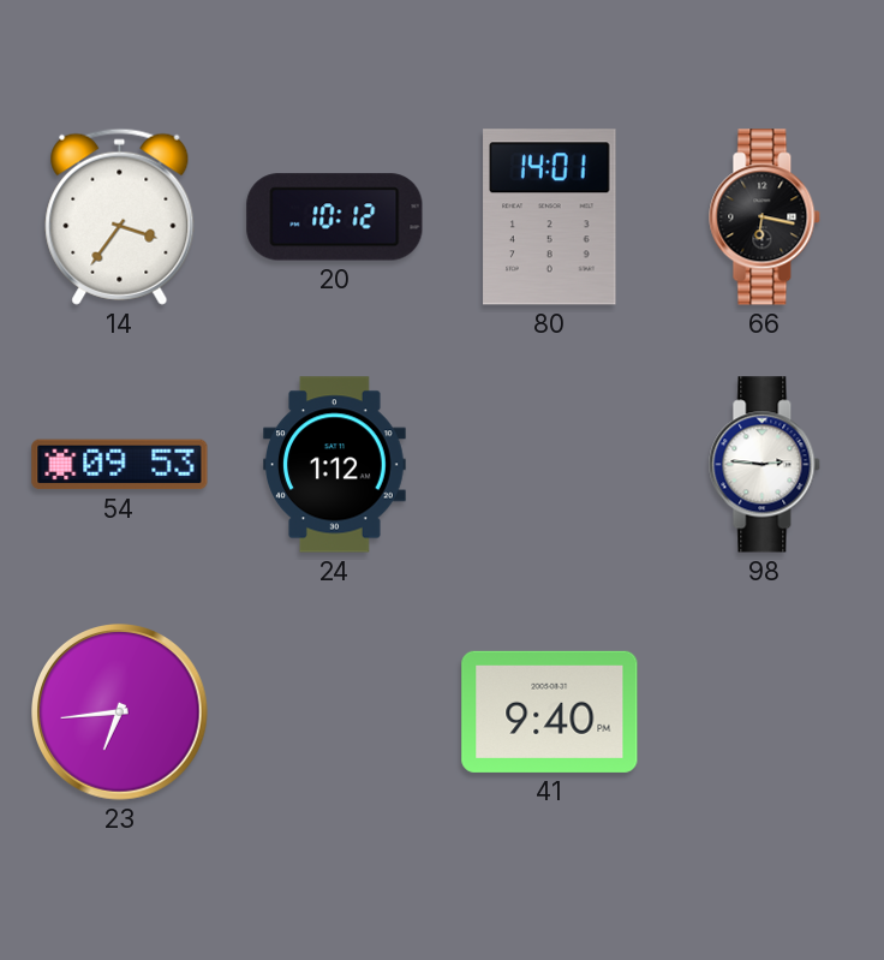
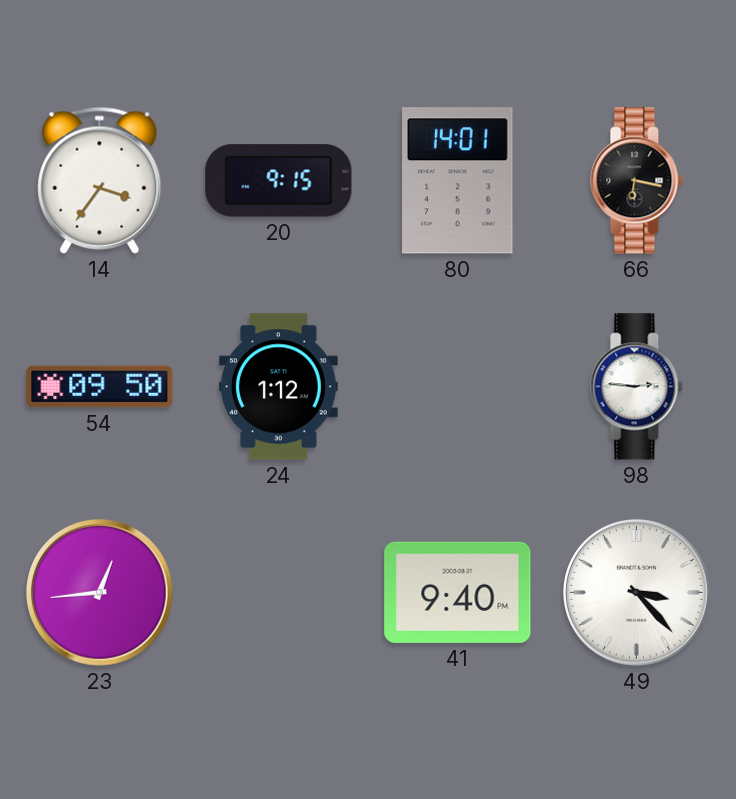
20: 10:12 -> 9:15
54: 09:53 -> 09:50
23: 6:44 -> 12:44
49: none -> 3:23
